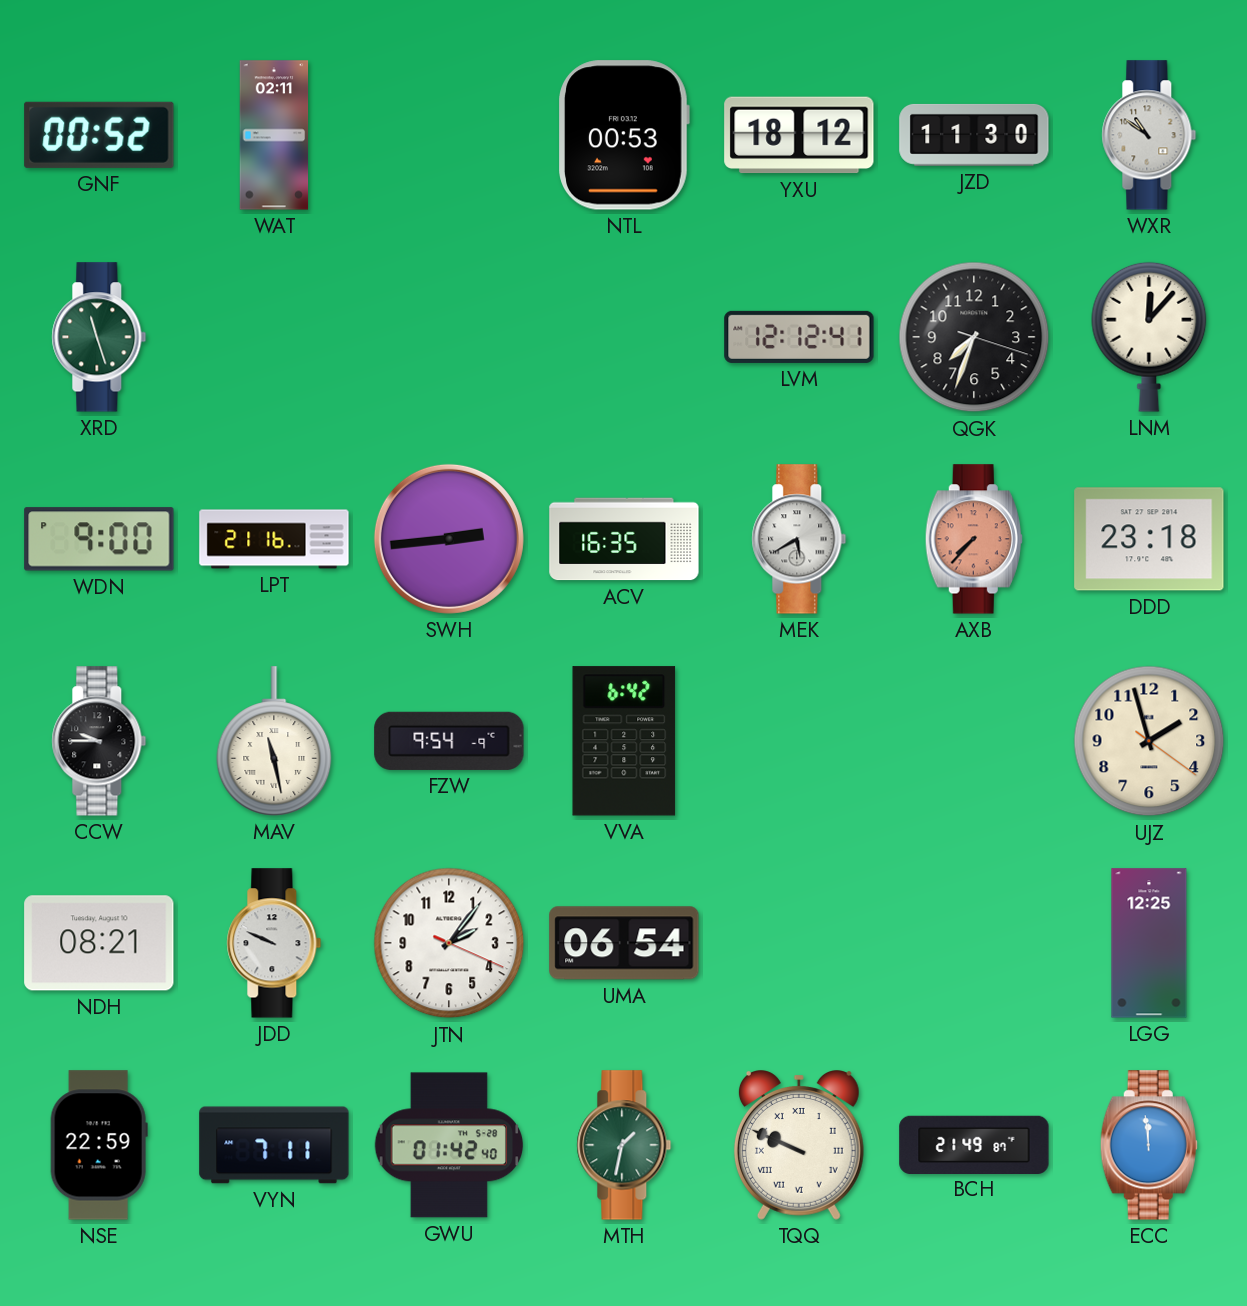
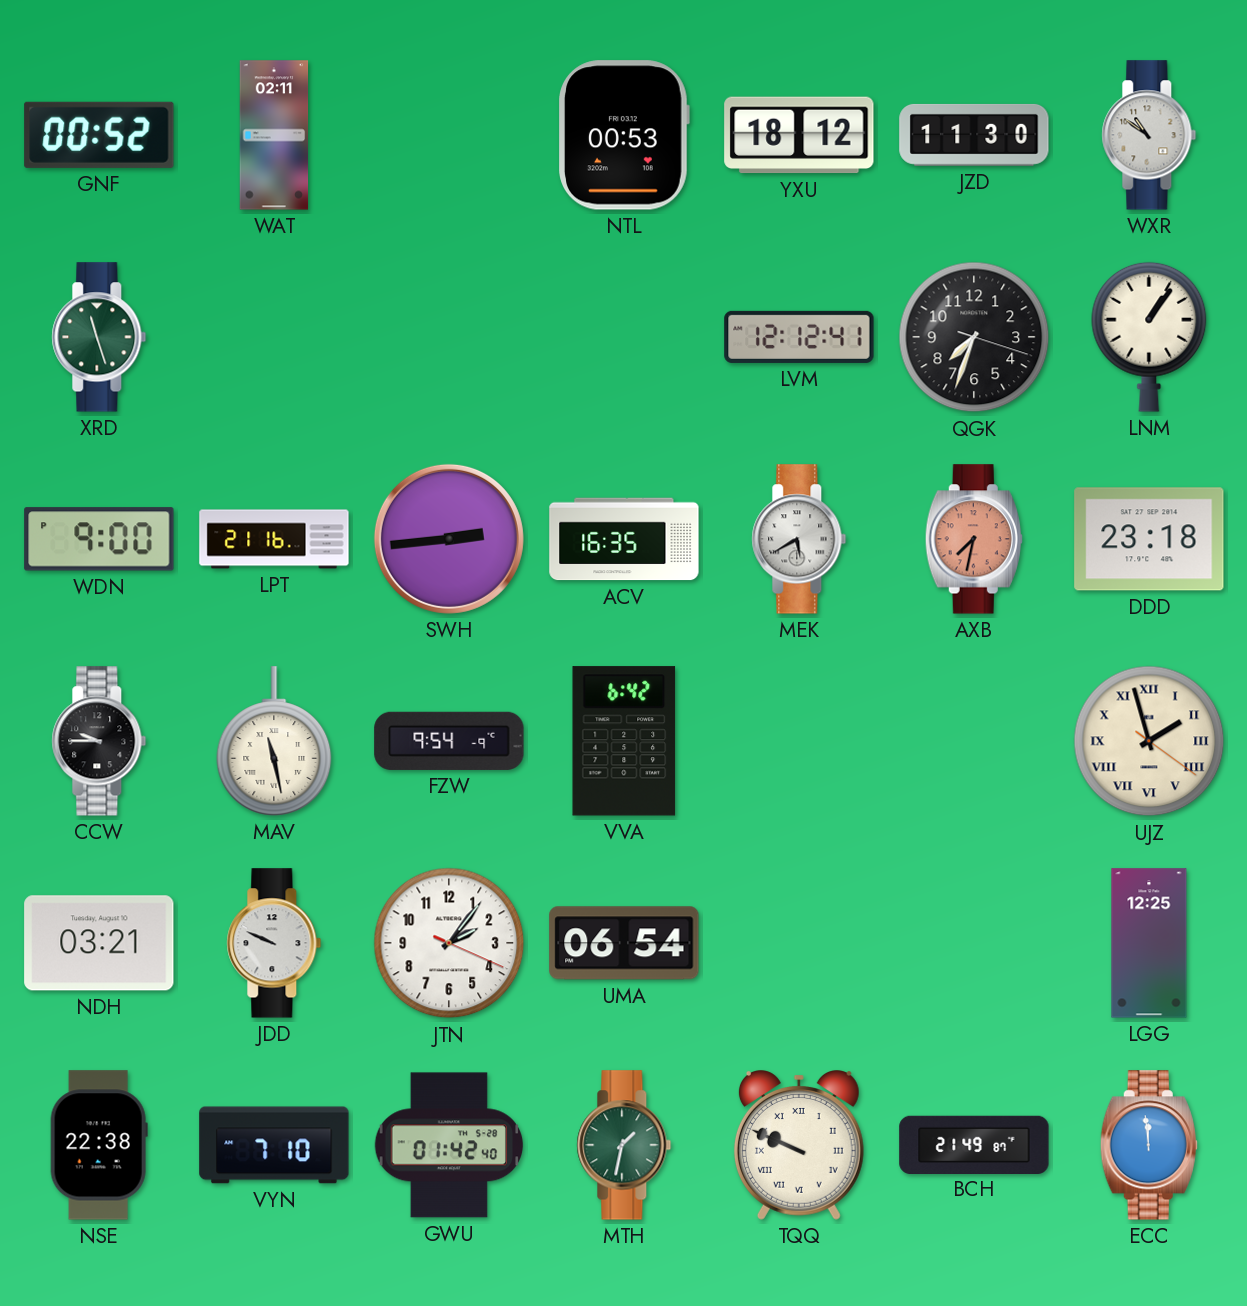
LNM: 12:07 -> 1:06
AXB: 7:37 -> 7:32
UJZ numerals: Arabic -> Roman
NDH: 08:21 -> 03:21
NSE: 22:59 -> 22:38
VYN: 7:11 -> 7:10
